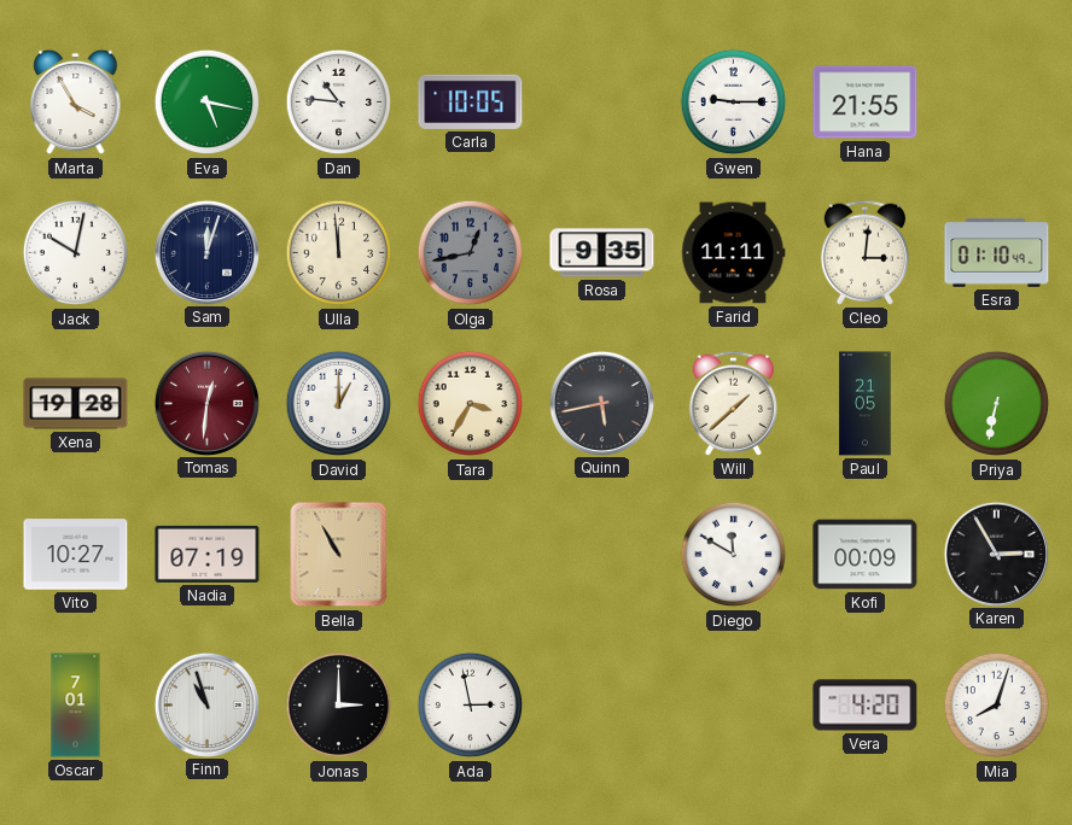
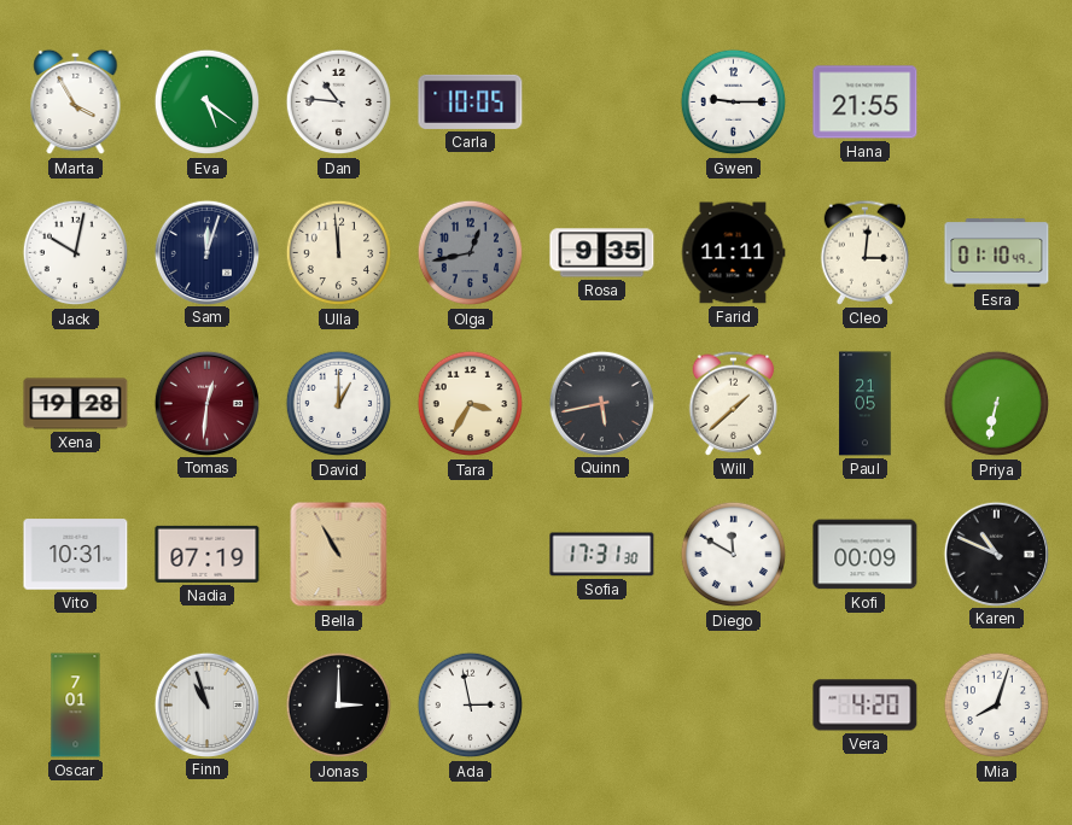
Eva: 5:17 -> 5:21
Vito: 10:27 -> 10:31
Sofia: none -> 17:31
Karen: 2:55 -> 10:49
